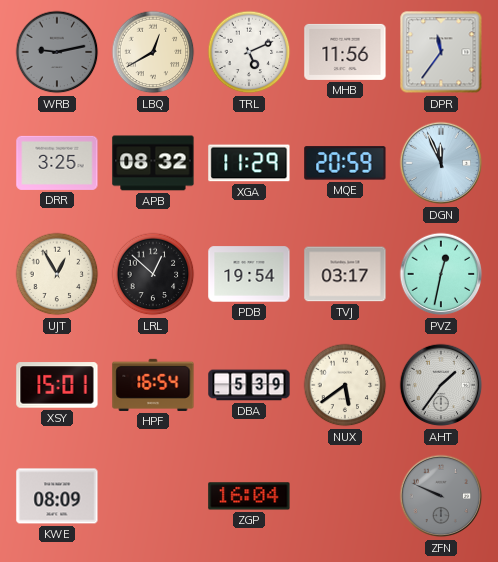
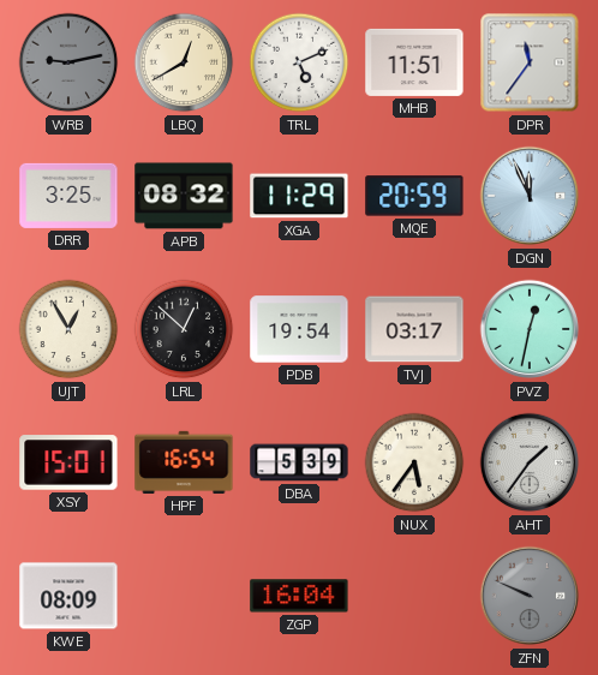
MHB: 11:56 -> 11:51
NUX: 5:39 -> 5:36
